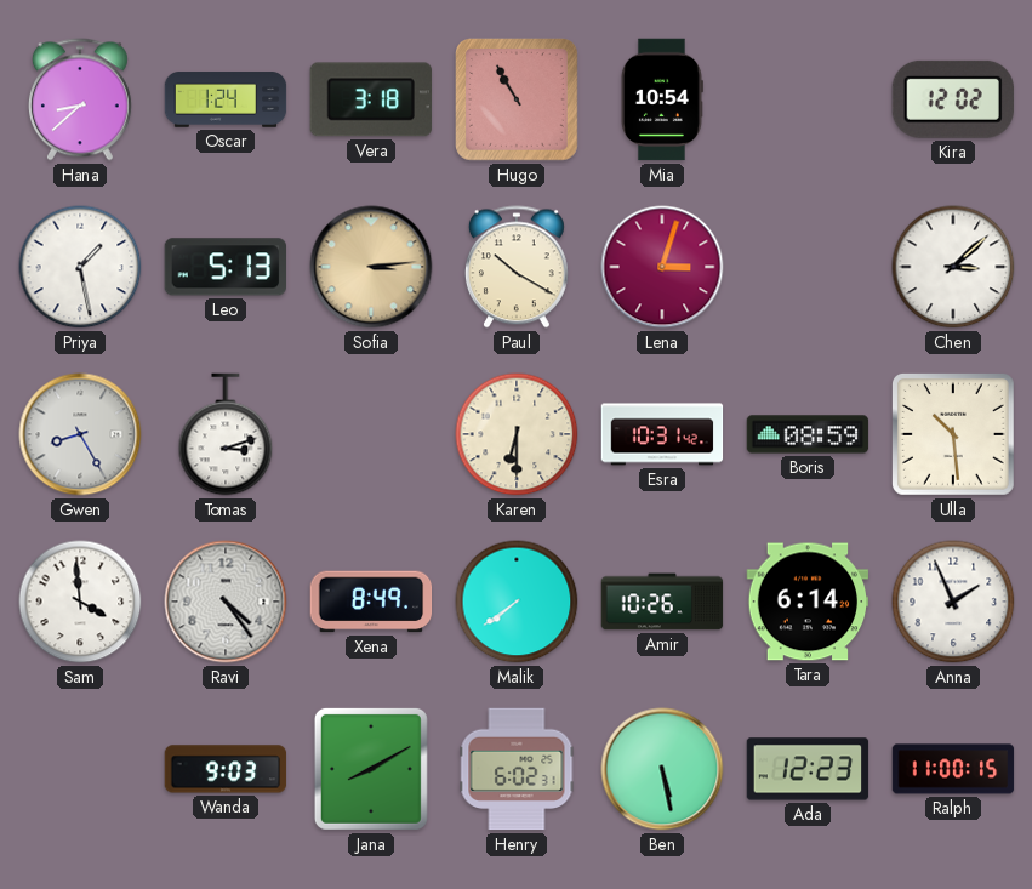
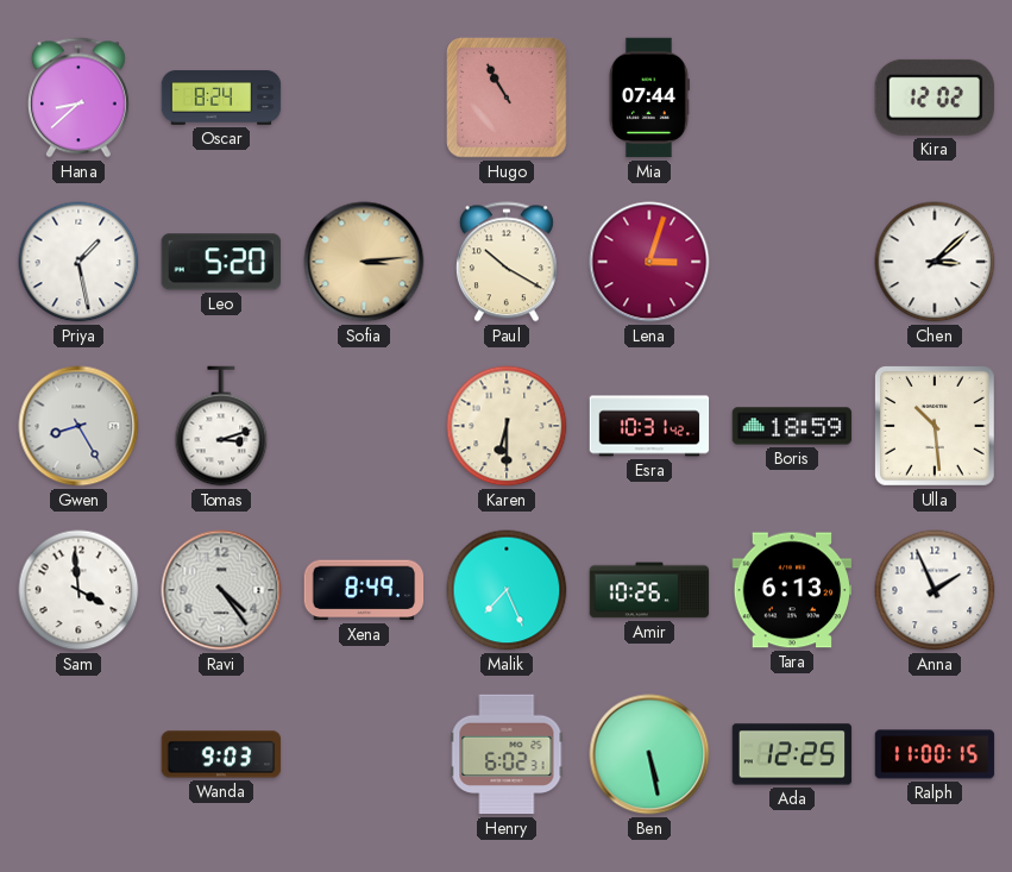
Oscar: 1:24 -> 8:24
Vera: 3:18 -> none
Mia: 10:54 -> 07:44
Leo: 5:13 -> 5:20
Boris: 08:59 -> 18:59
Malik: 7:39 -> 7:26
Tara: 6:14 -> 6:13
Jana: 8:10 -> none
Ada: 12:23 -> 12:25
